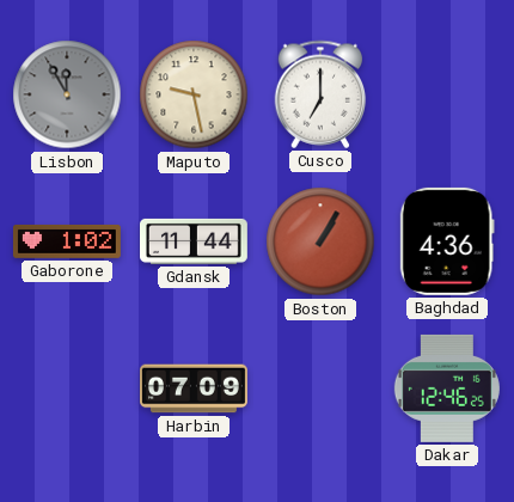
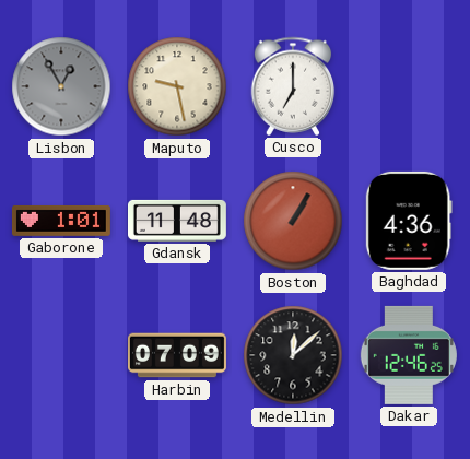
Lisbon: 11:55 -> 12:55
Gaborone: 1:02 -> 1:01
Gdansk: 11:44 -> 11:48
Medellin: none -> 12:08
